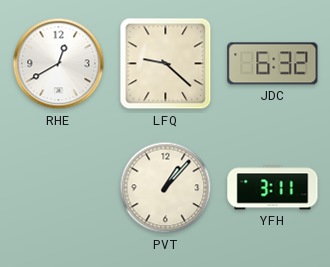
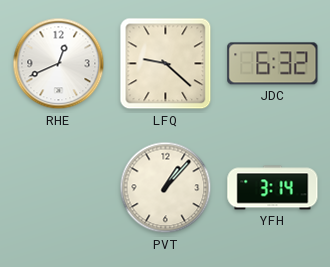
RHE: 12:40 -> 12:41
YFH: 3:11 -> 3:14
